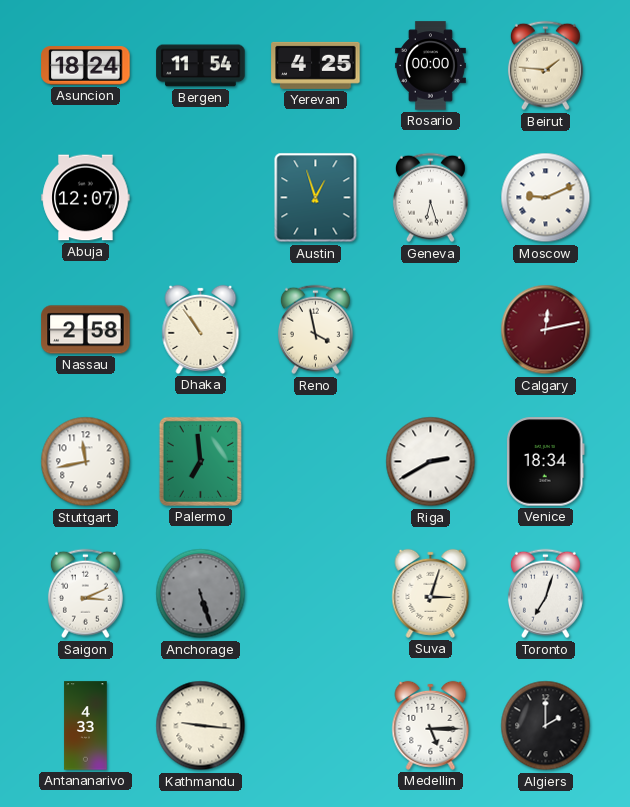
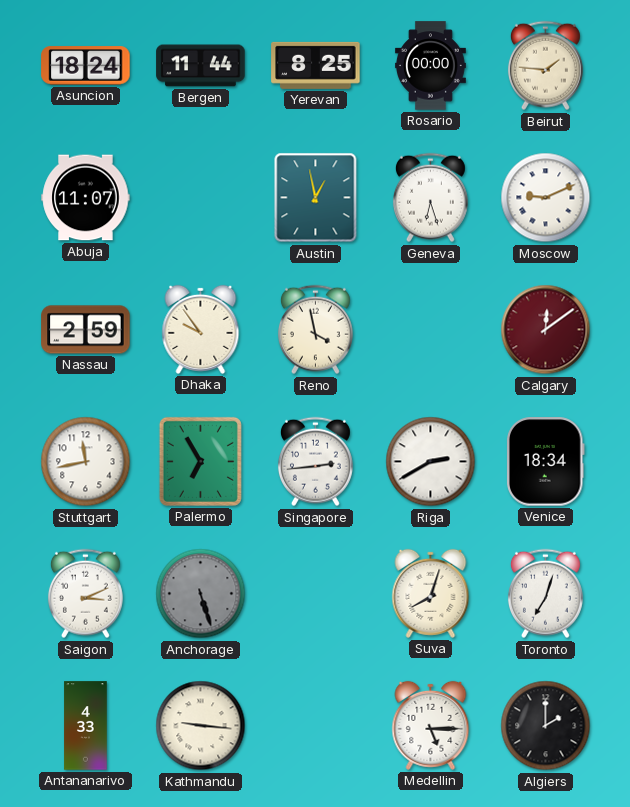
Bergen: 11:54 -> 11:44
Yerevan: 4:25 -> 8:25
Abuja: 12:07 -> 11:07
Austin: 12:57 -> 12:58
Nassau: 2:58 -> 2:59
Dhaka: 10:54 -> 9:54
Calgary: 12:13 -> 12:09
Palermo: 6:59 -> 6:55
Singapore: none -> 2:44
Suva: 3:03 -> 8:03
